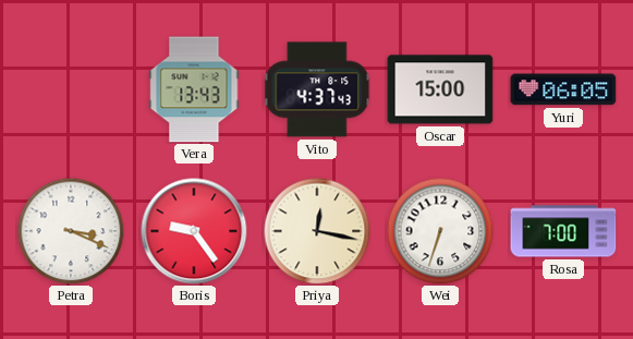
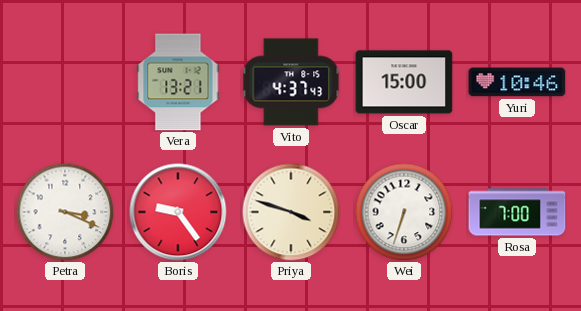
Vera: 13:43 -> 13:21
Yuri: 06:05 -> 10:46
Priya: 12:17 -> 3:48
